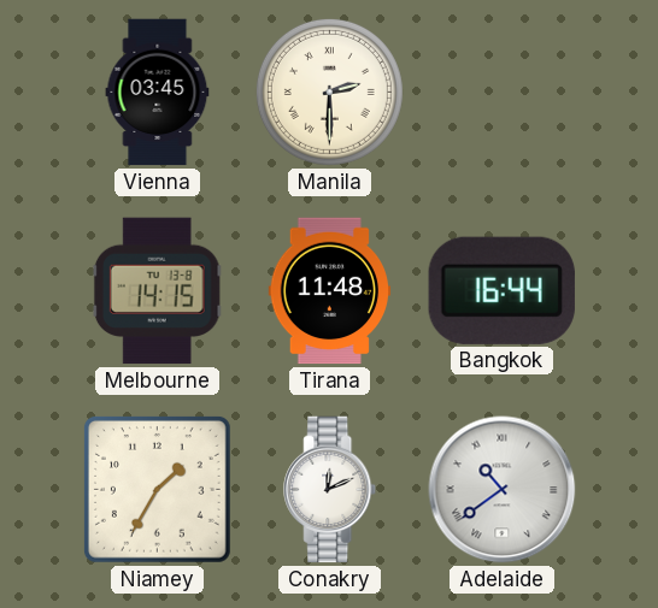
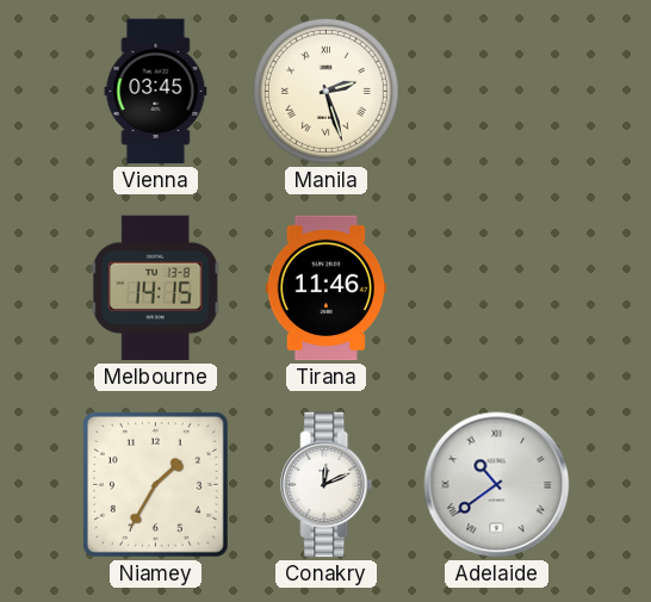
Manila: 2:30 -> 2:27
Tirana: 11:48 -> 11:46
Bangkok: 16:44 -> none
